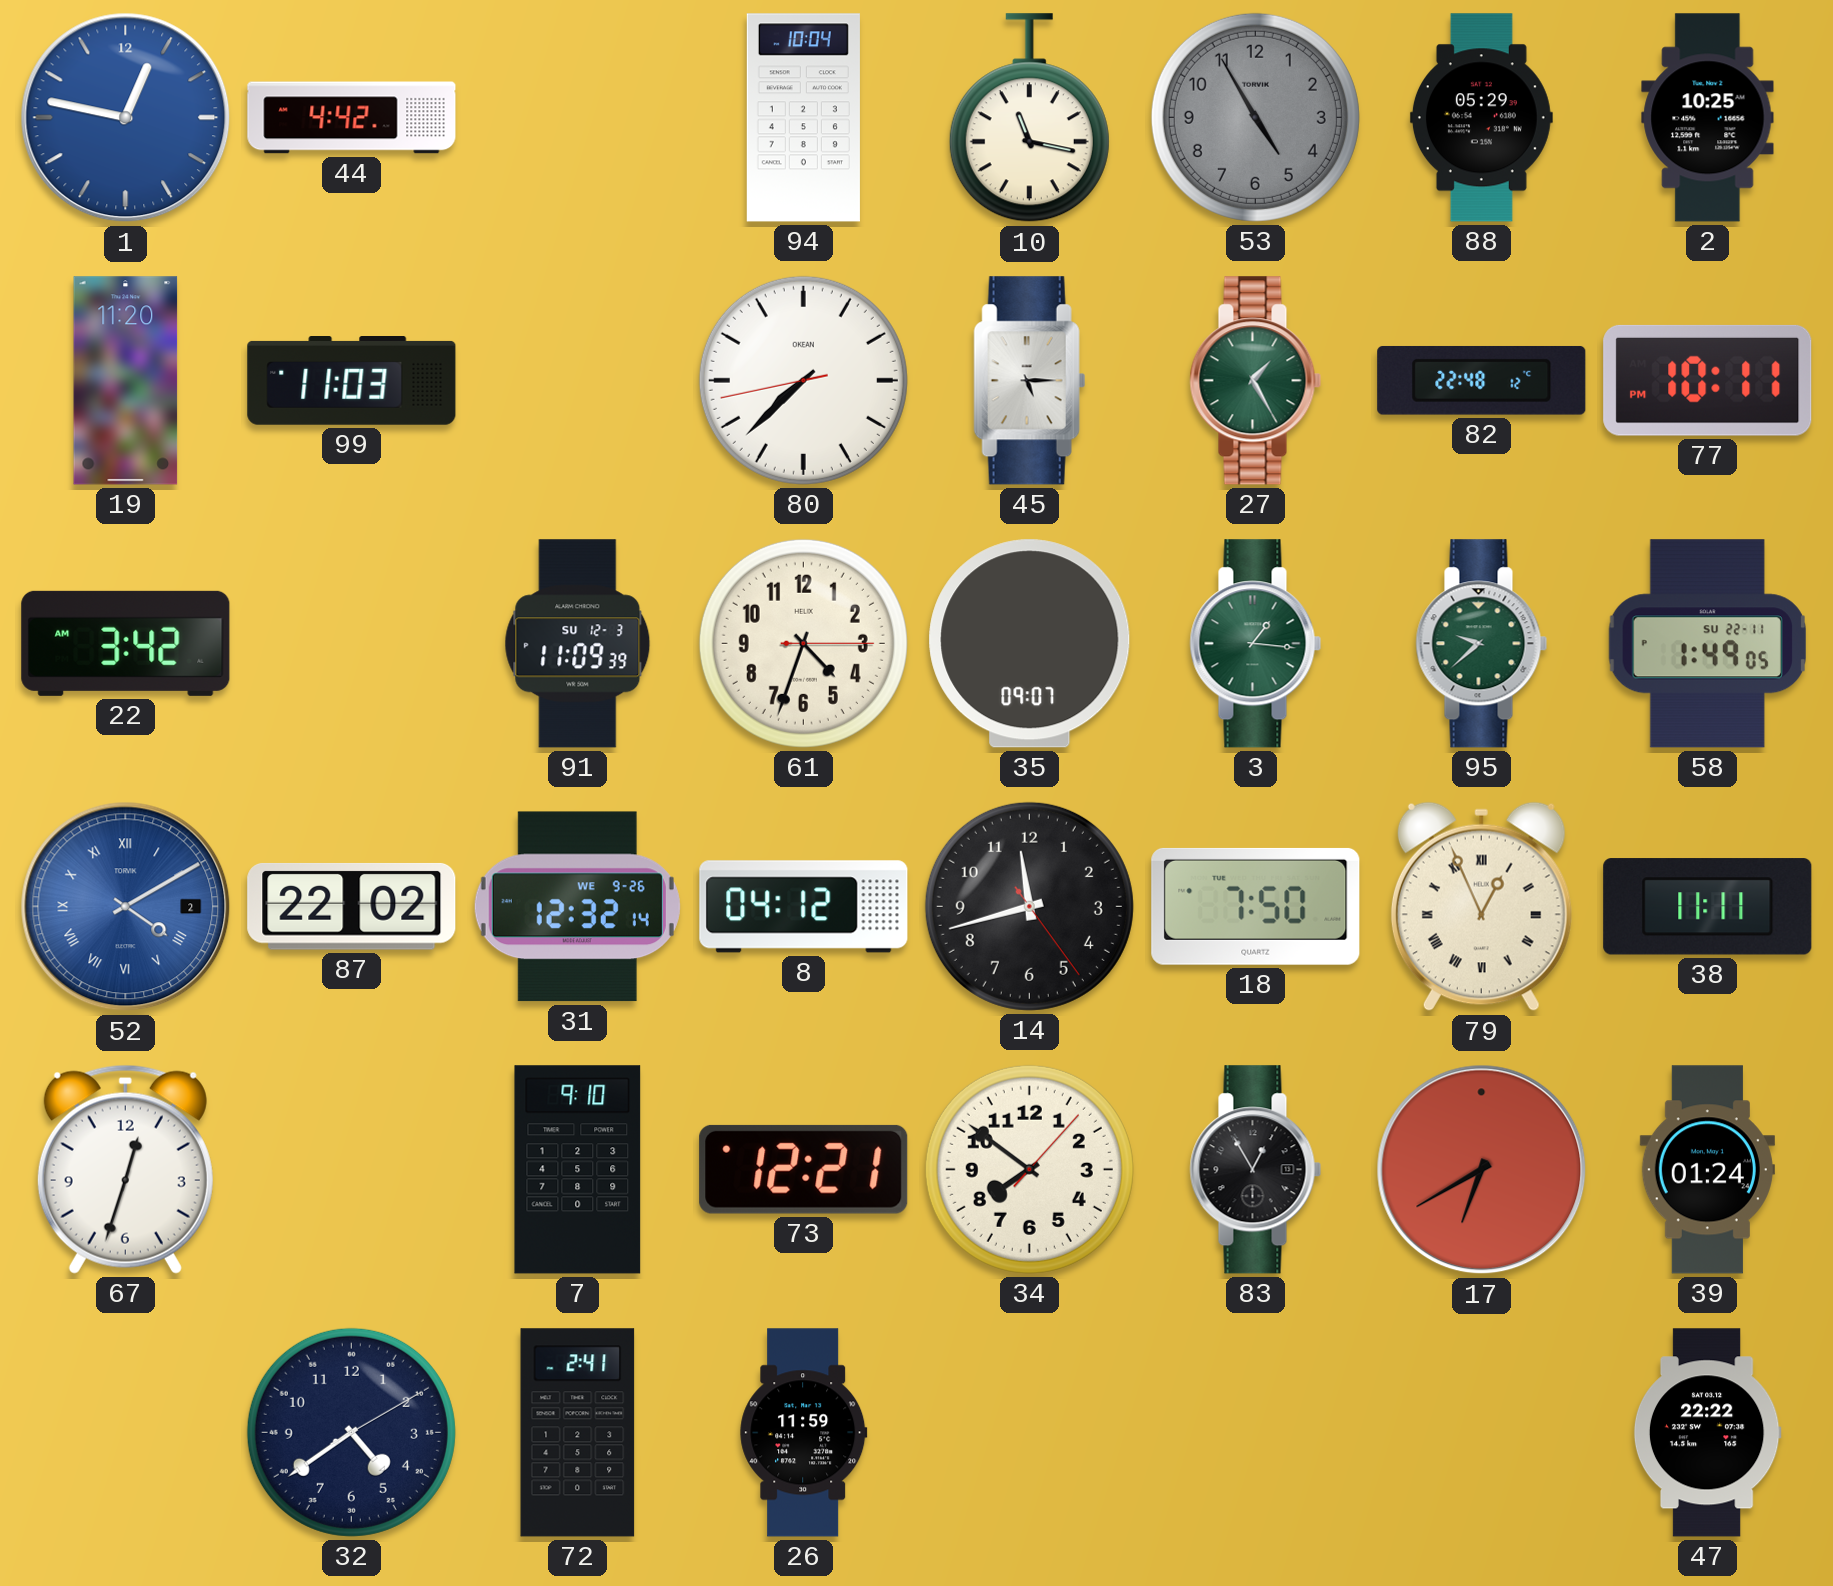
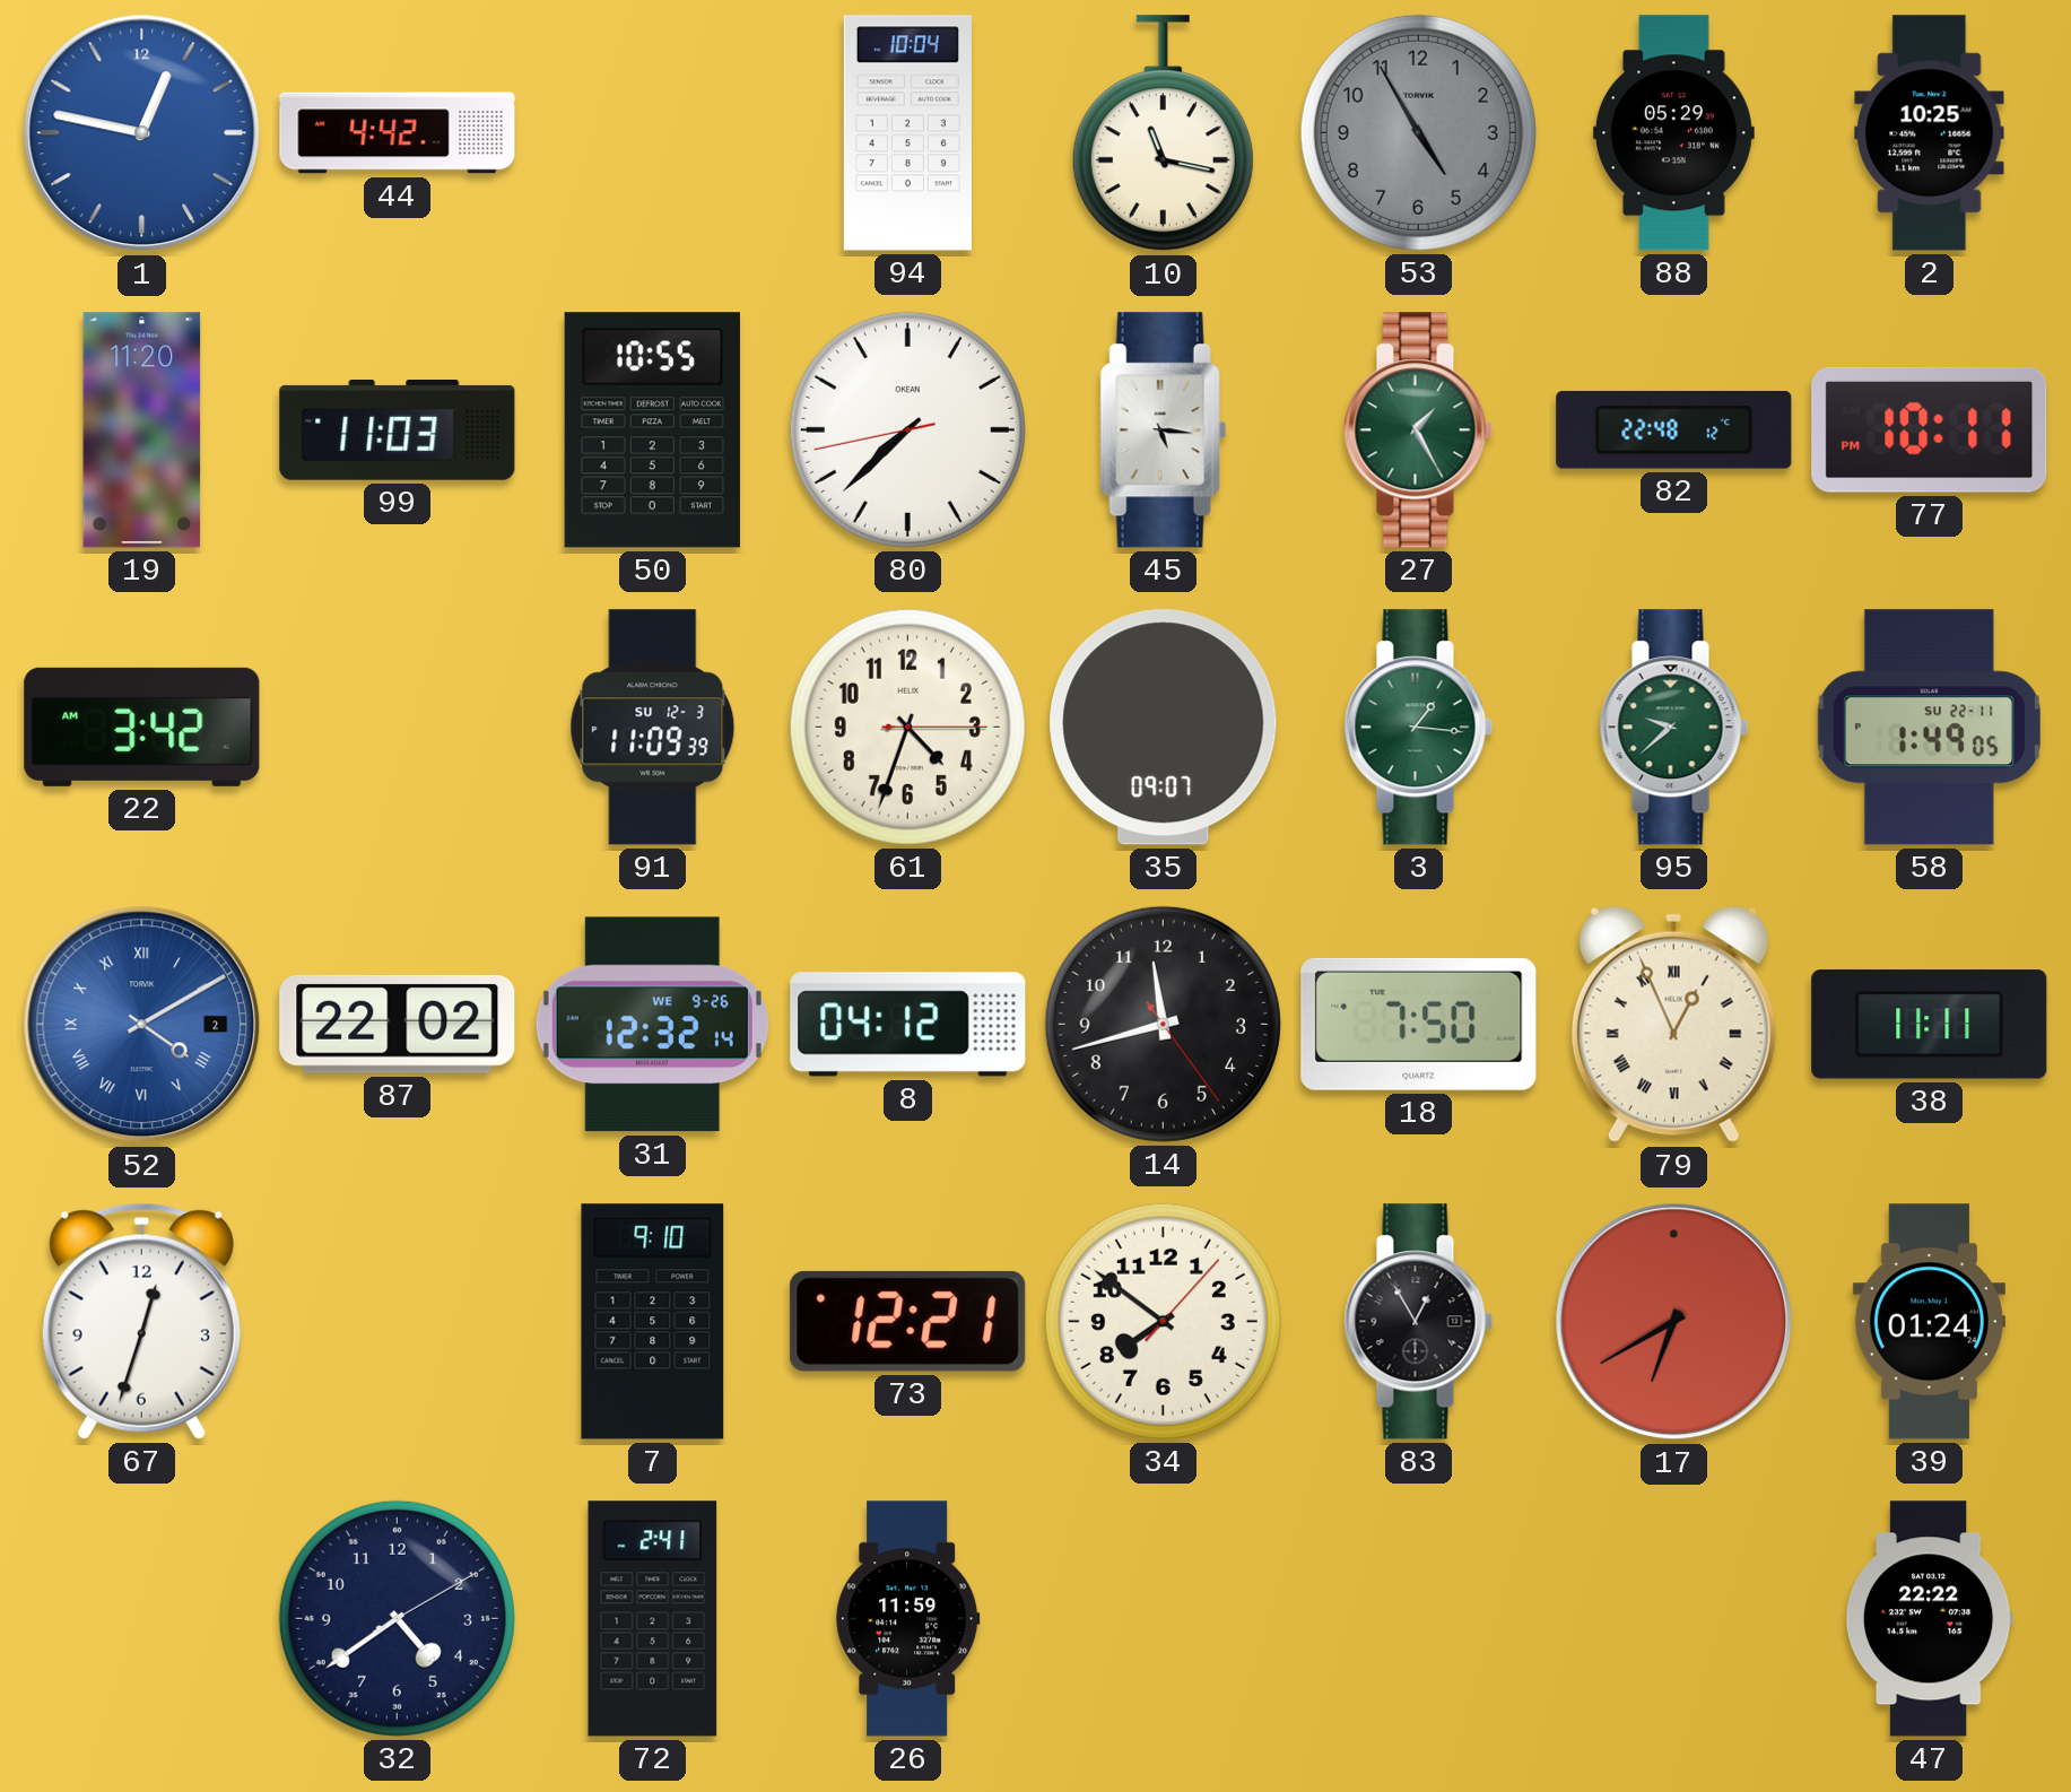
50: none -> 10:55
45: 5:15 -> 5:16
